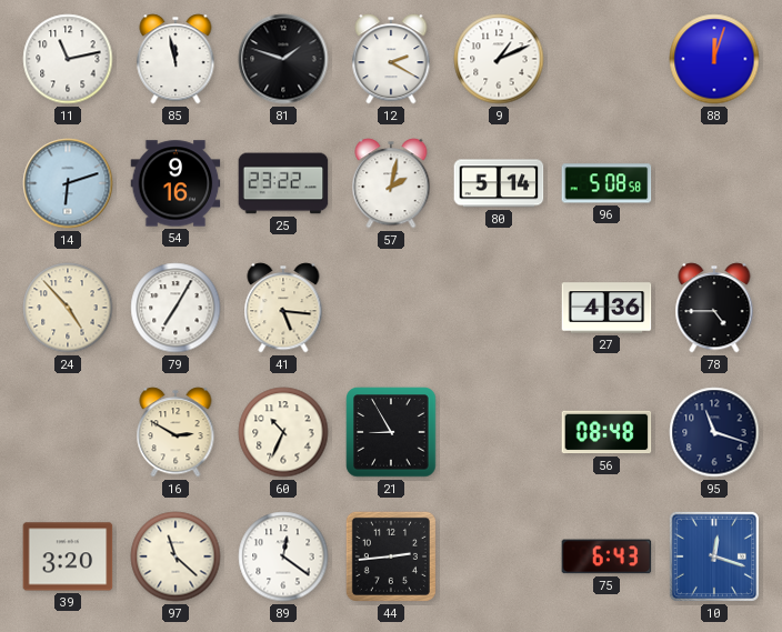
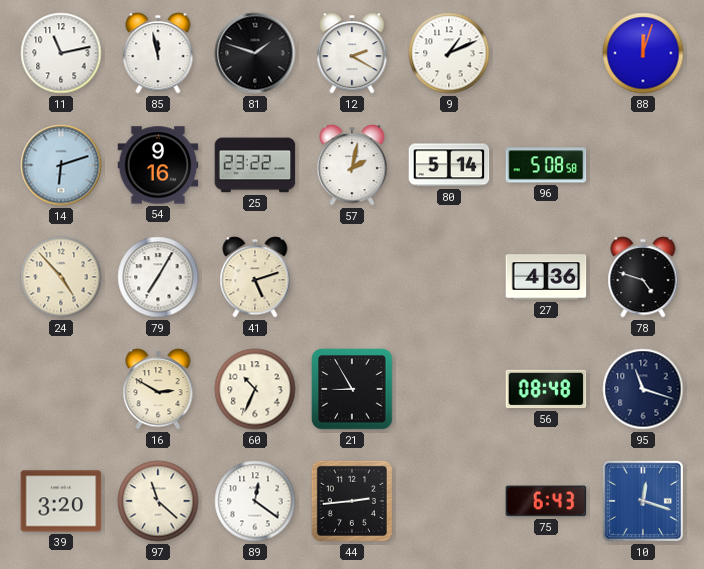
41: 5:16 -> 5:12
78: 4:45 -> 4:48
